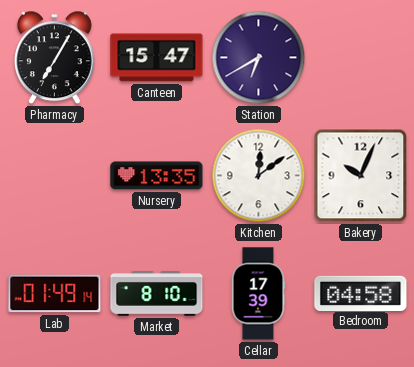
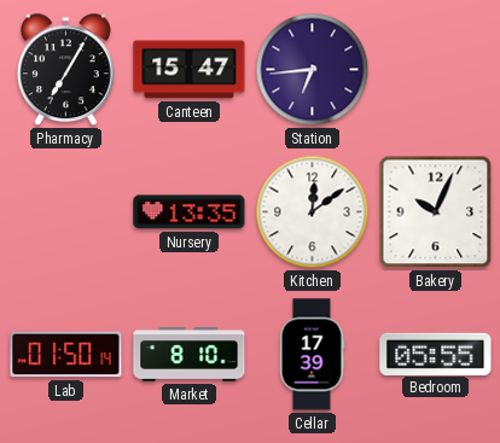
Station: 6:40 -> 6:44
Lab: 01:49 -> 01:50
Bedroom: 04:58 -> 05:55
